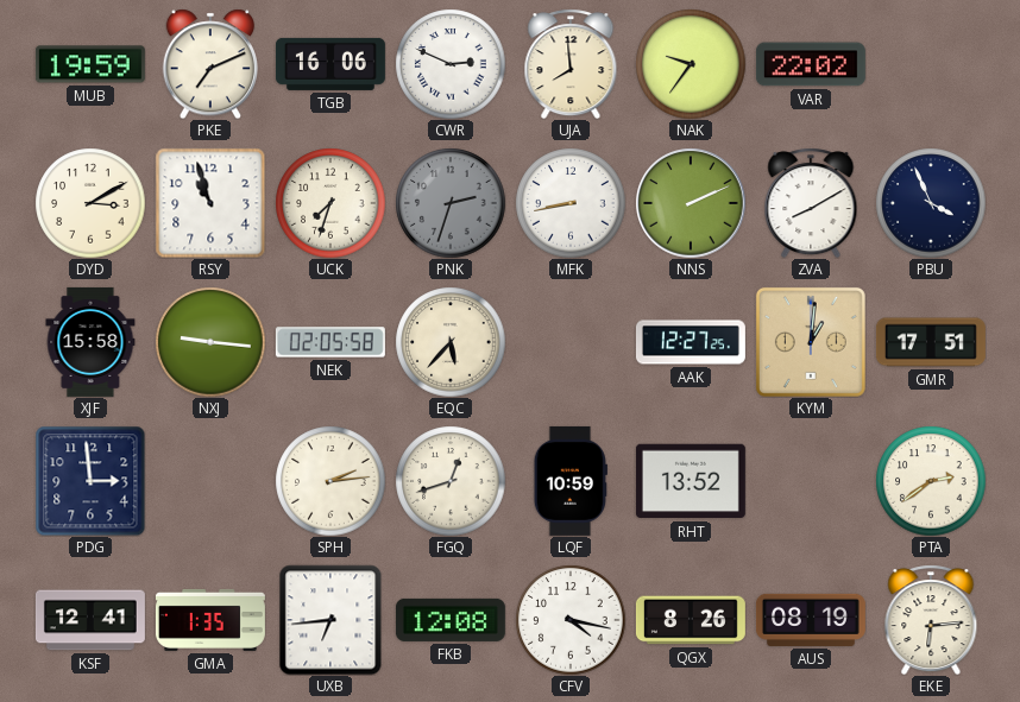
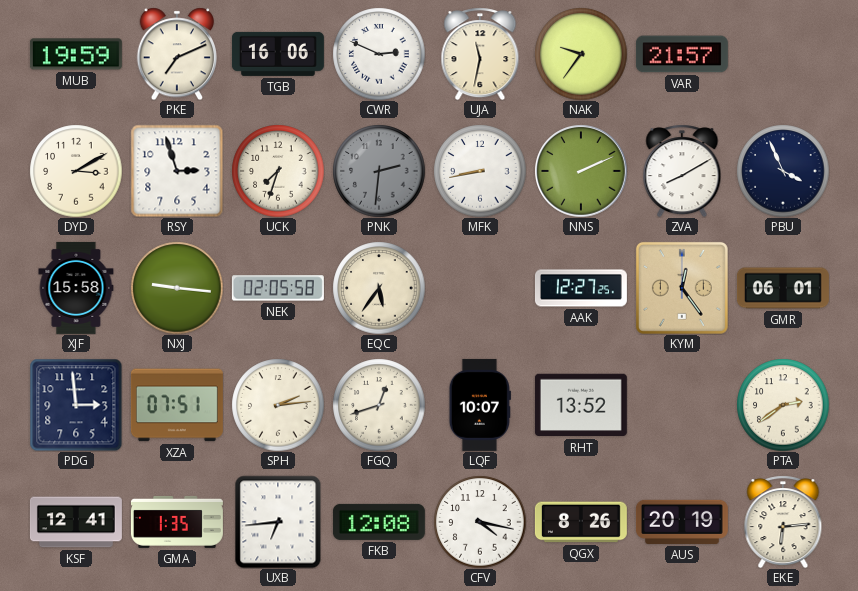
UJA: 7:59 -> 11:32
VAR: 22:02 -> 21:57
RSY: 10:57 -> 2:57
PNK: 2:33 -> 2:31
EQC: 5:37 -> 5:36
KYM: 1:01 -> 12:24
GMR: 17:51 -> 06:01
XZA: none -> 07:51
LQF: 10:59 -> 10:07
AUS: 08:19 -> 20:19
